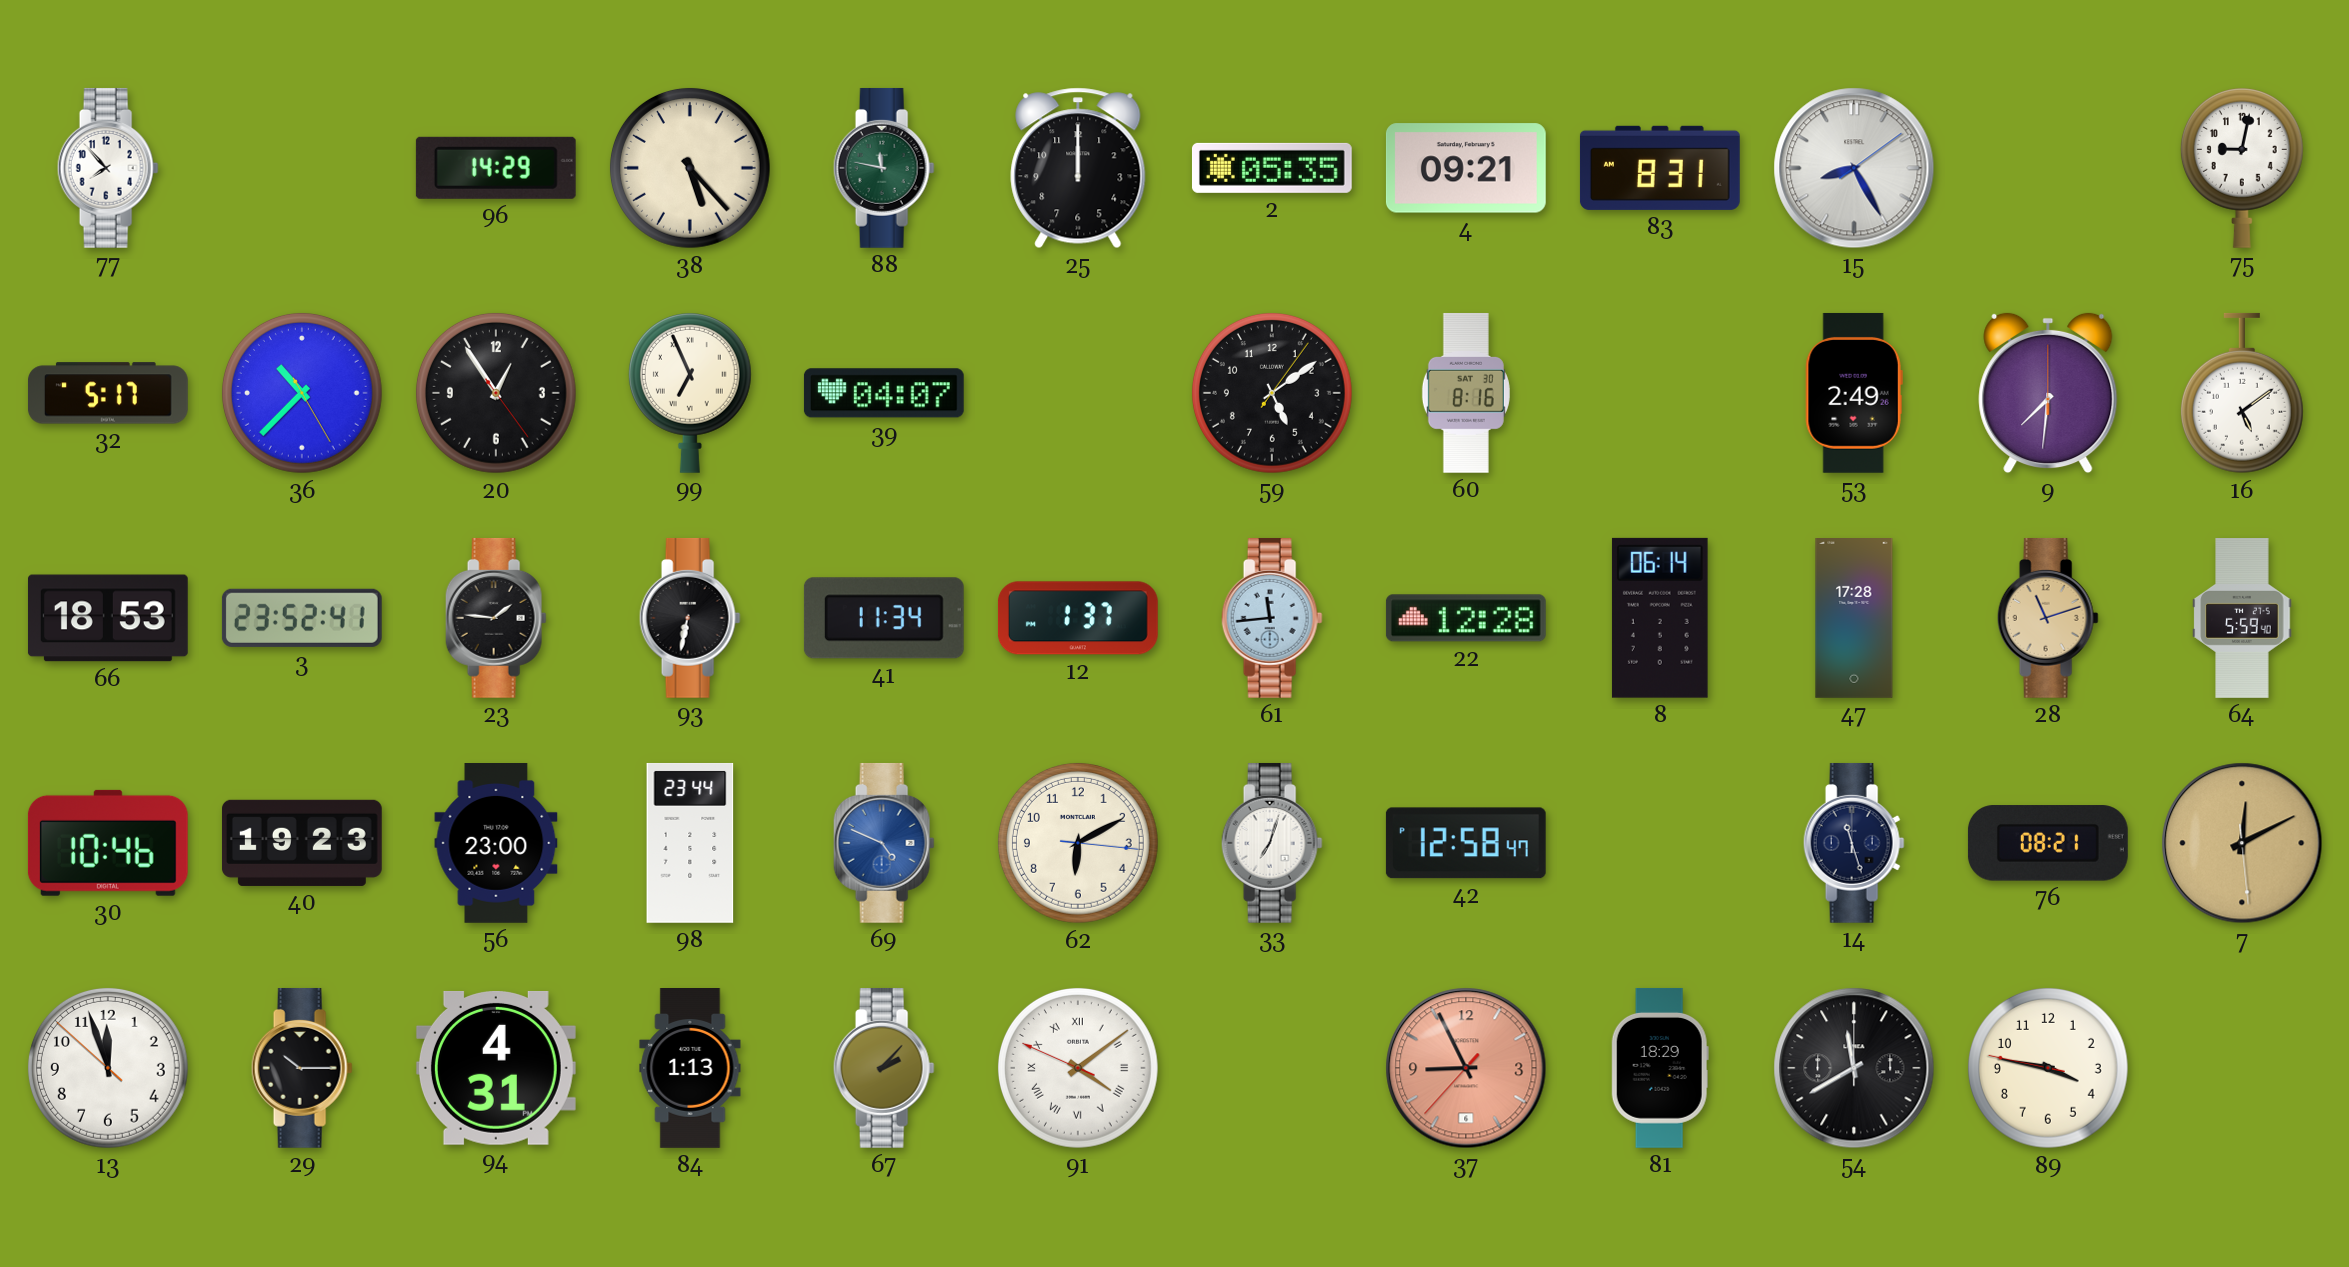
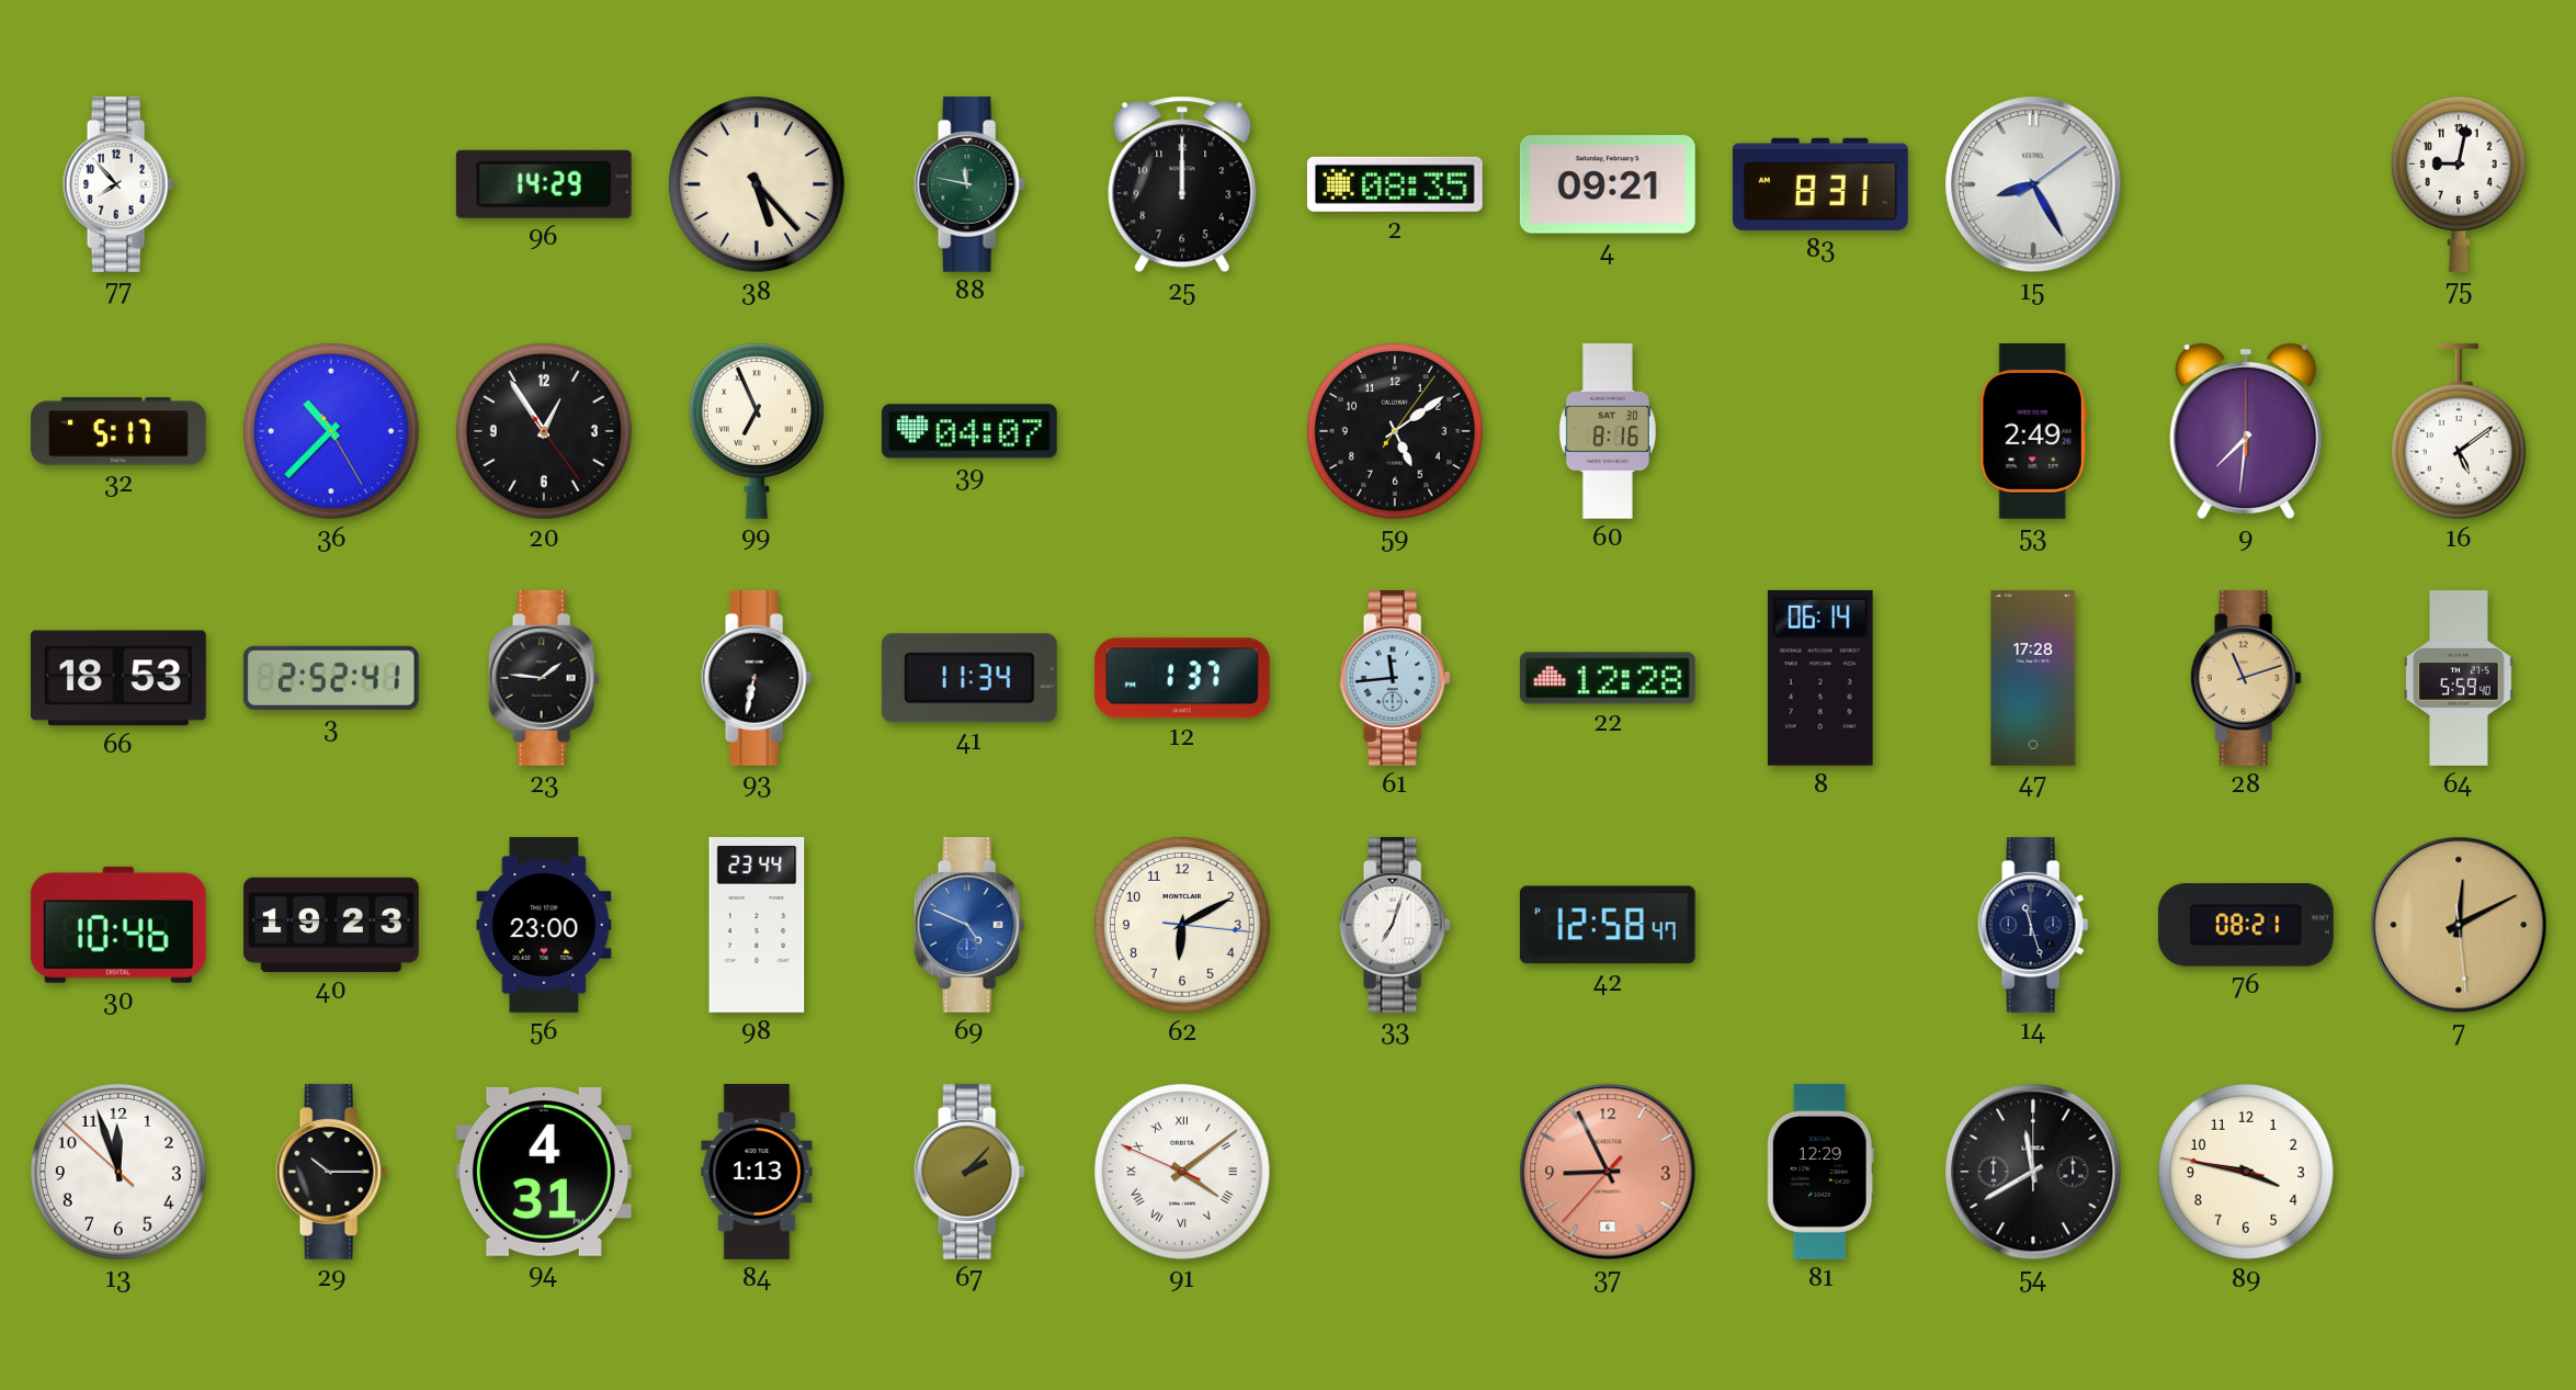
2: 05:35 -> 08:35
3: 23:52 -> 2:52
81: 18:29 -> 12:29
